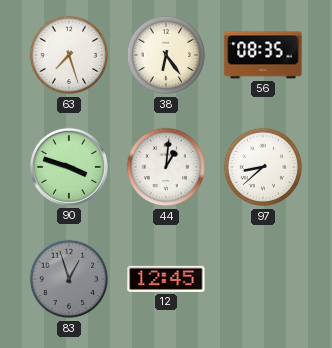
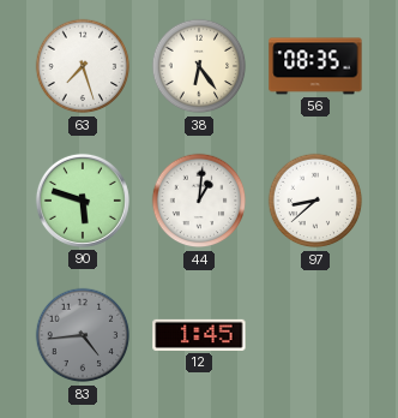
90: 3:48 -> 5:48
83: 12:57 -> 4:44
12: 12:45 -> 1:45
